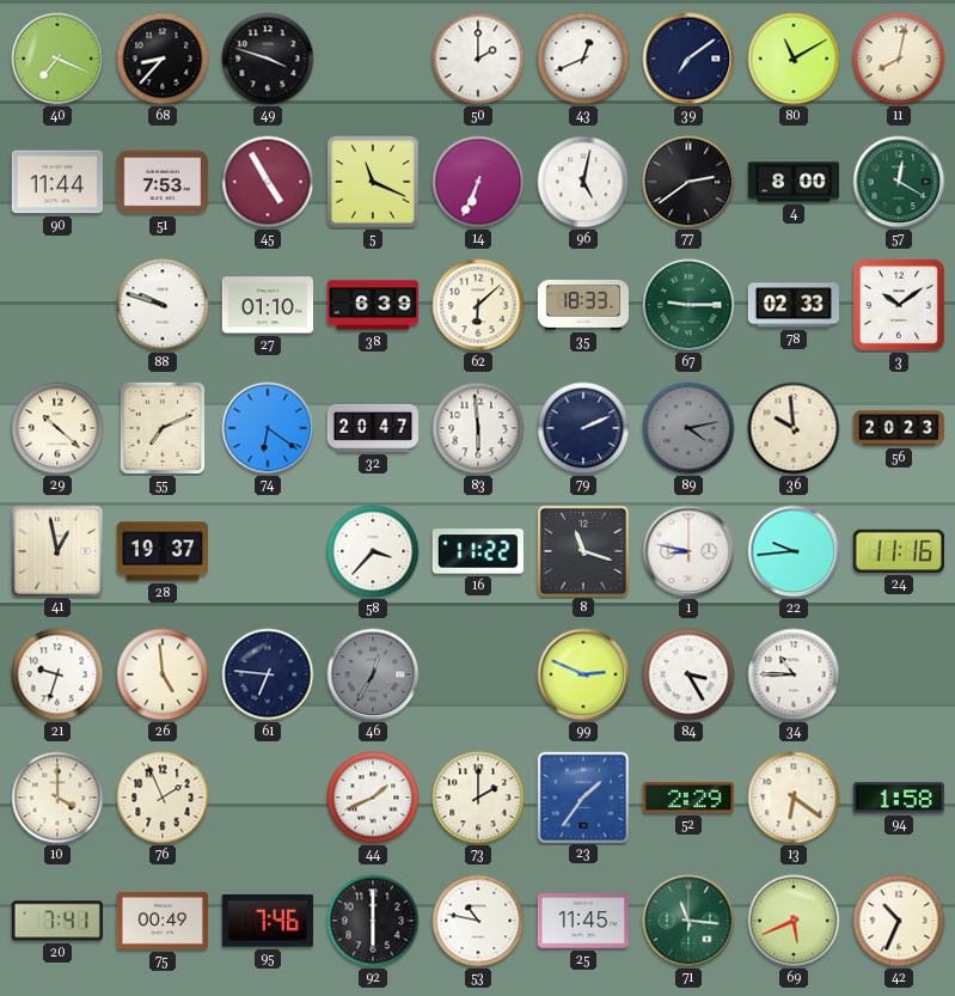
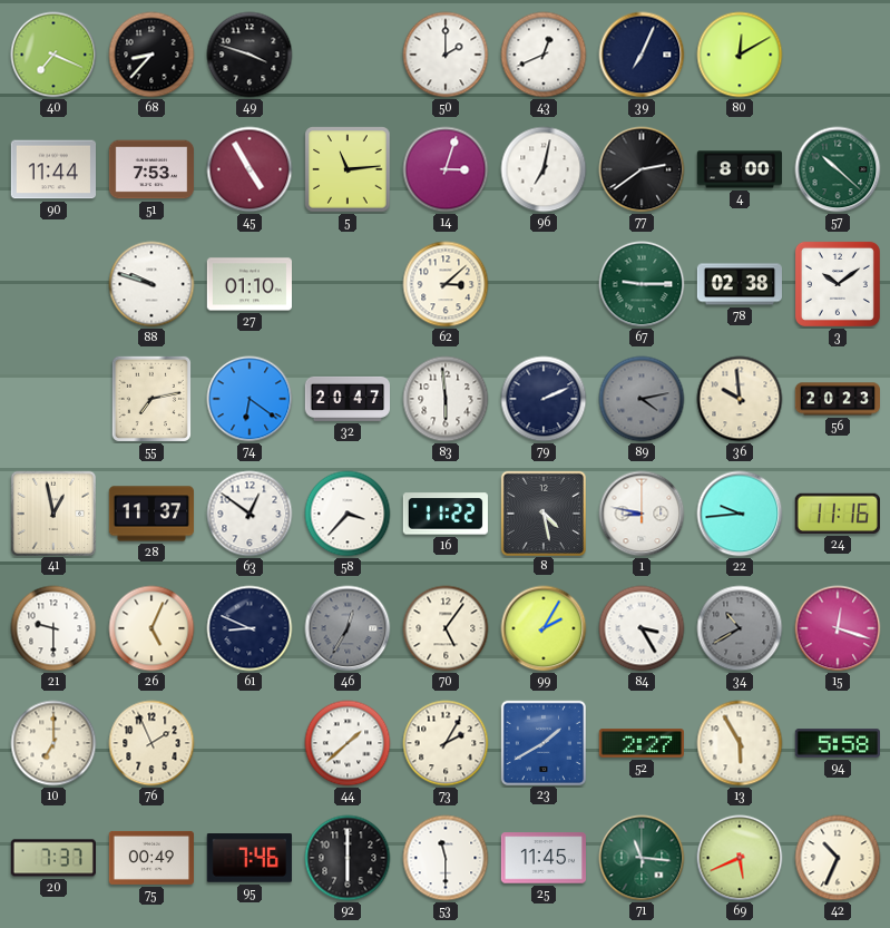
39: 7:09 -> 7:04
80: 11:10 -> 12:10
11: 8:02 -> none
5: 11:19 -> 11:14
14: 6:34 -> 3:03
96: 5:02 -> 7:02
57: 12:20 -> 10:22
38: 6:39 -> none
62: 6:08 -> 3:08
35: 18:33 -> none
78: 02:33 -> 02:38
29: 10:22 -> none
55: 7:11 -> 7:13
28: 19:37 -> 11:37
63: none -> 12:51
8: 11:18 -> 4:28
21: 9:33 -> 9:30
26: 4:59 -> 5:04
61: 6:46 -> 8:49
70: none -> 5:06
99: 2:49 -> 2:05
34: 10:45 -> 10:40
34 dial: white -> grey
15: none -> 12:18
10: 4:00 -> 7:00
44: 1:41 -> 1:38
73: 2:00 -> 2:05
23: 1:36 -> 1:40
52: 2:29 -> 2:27
13: 6:21 -> 5:55
94: 1:58 -> 5:58
20: 7:41 -> 7:37
53: 10:47 -> 11:30
